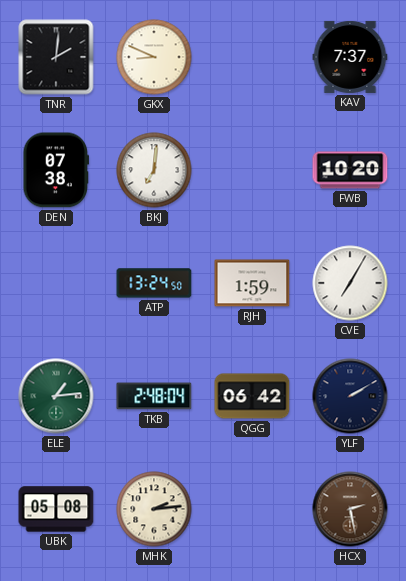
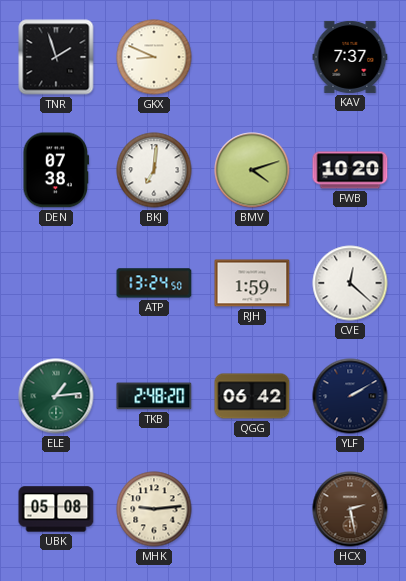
TNR: 2:01 -> 1:57
BMV: none -> 4:12
CVE: 7:05 -> 12:22
TKB: 2:48:04 -> 2:48:20
MHK: 2:14 -> 9:14
